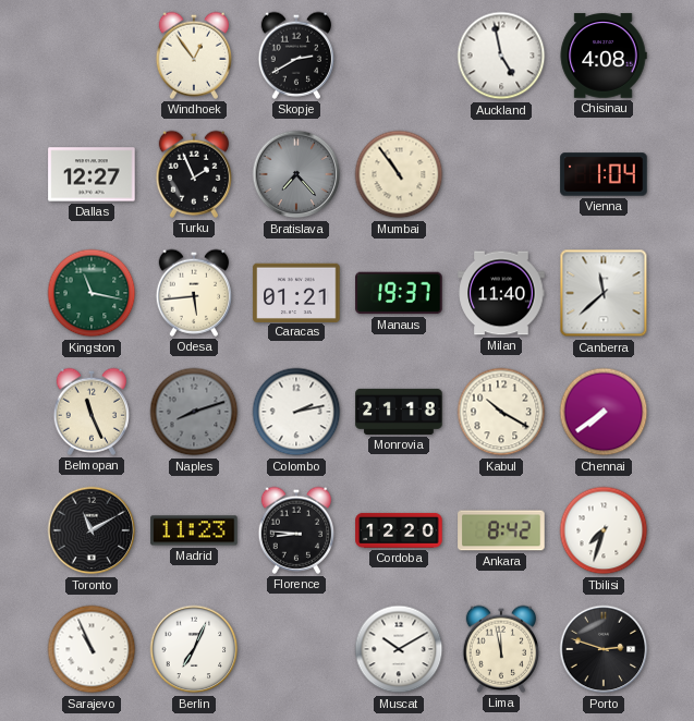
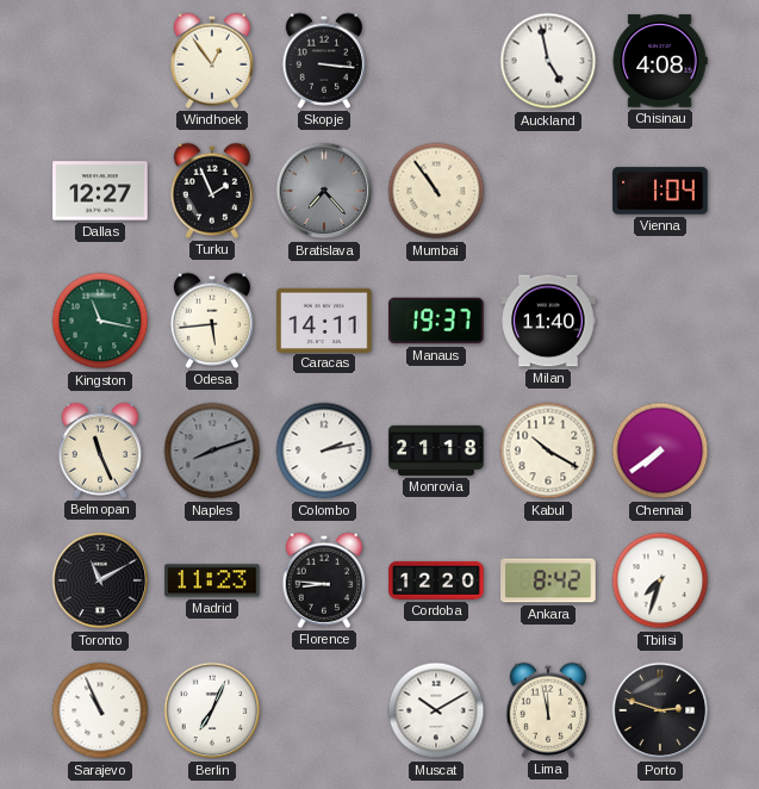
Skopje: 2:40 -> 3:16
Caracas: 01:21 -> 14:11
Canberra: 11:38 -> none
